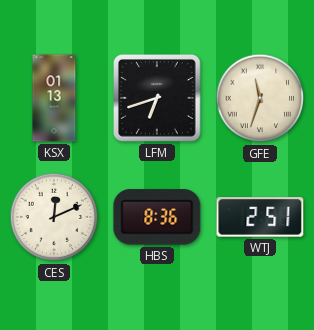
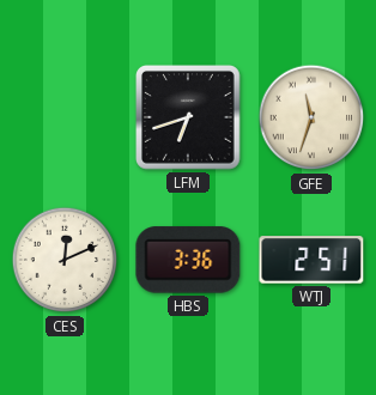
KSX: 01:13 -> none
HBS: 8:36 -> 3:36
